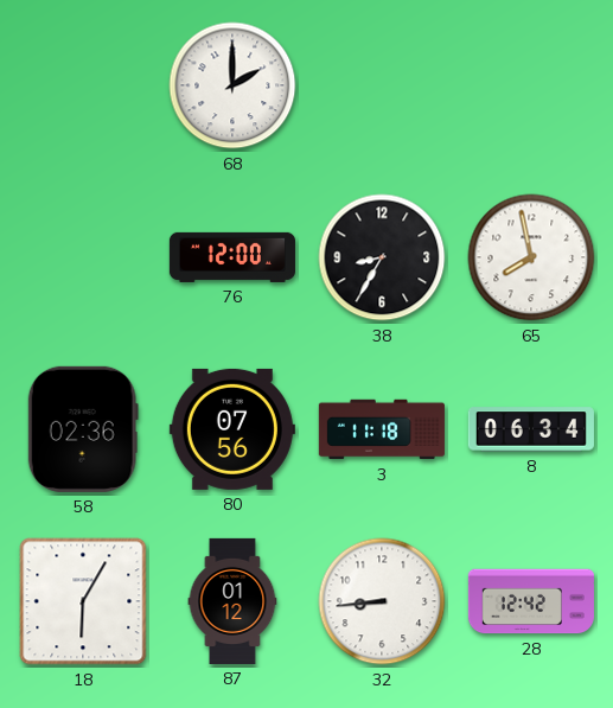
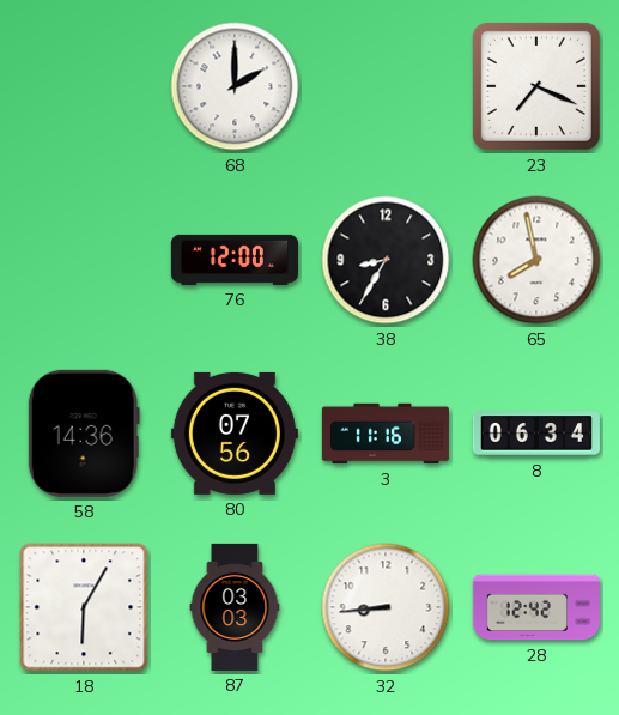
23: none -> 7:19
58: 02:36 -> 14:36
3: 11:18 -> 11:16
87: 01:12 -> 03:03
